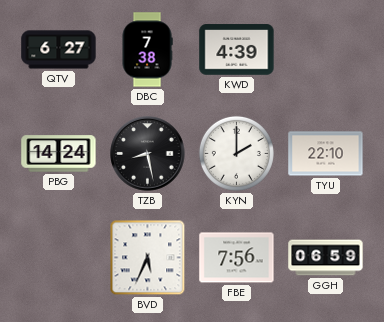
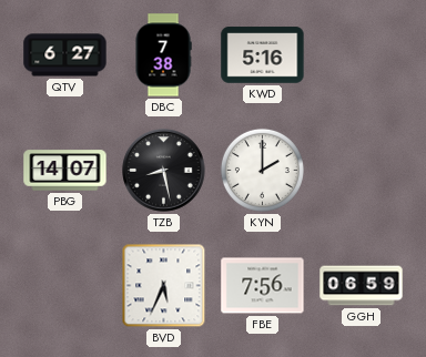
KWD: 4:39 -> 5:16
PBG: 14:24 -> 14:07
TYU: 22:10 -> none
